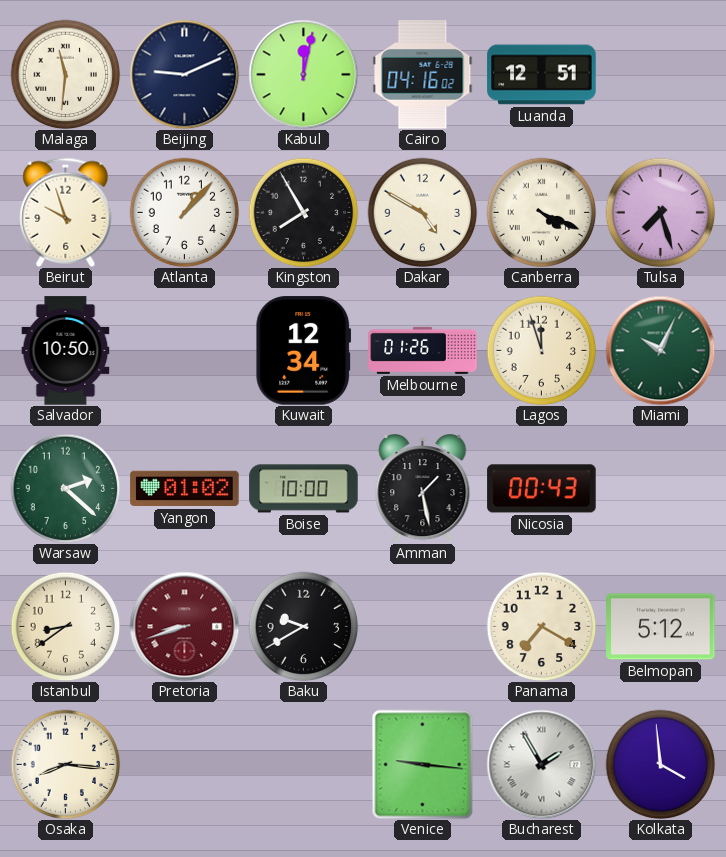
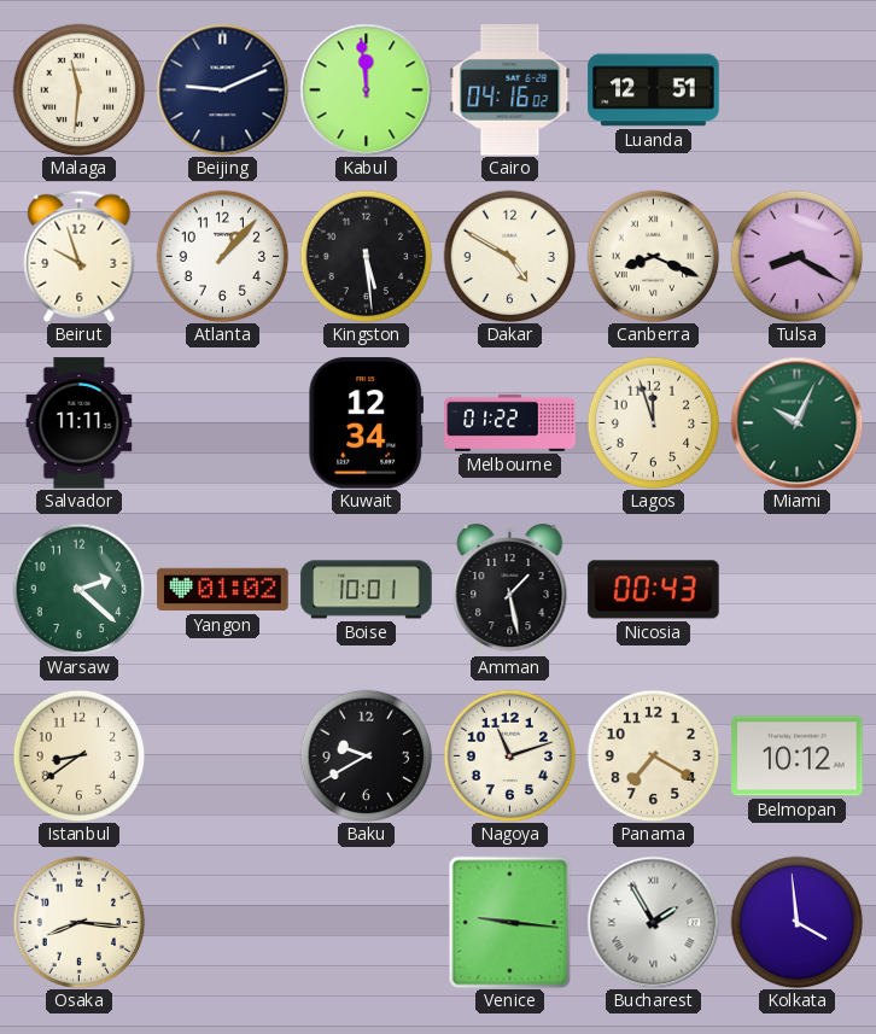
Kabul: 12:02 -> 11:59
Kingston: 7:55 -> 5:29
Canberra: 4:19 -> 8:19
Tulsa: 7:27 -> 8:20
Salvador: 10:50 -> 11:11
Melbourne: 01:26 -> 01:22
Boise: 10:00 -> 10:01
Pretoria: 8:42 -> none
Nagoya: none -> 11:12
Belmopan: 5:12 -> 10:12
